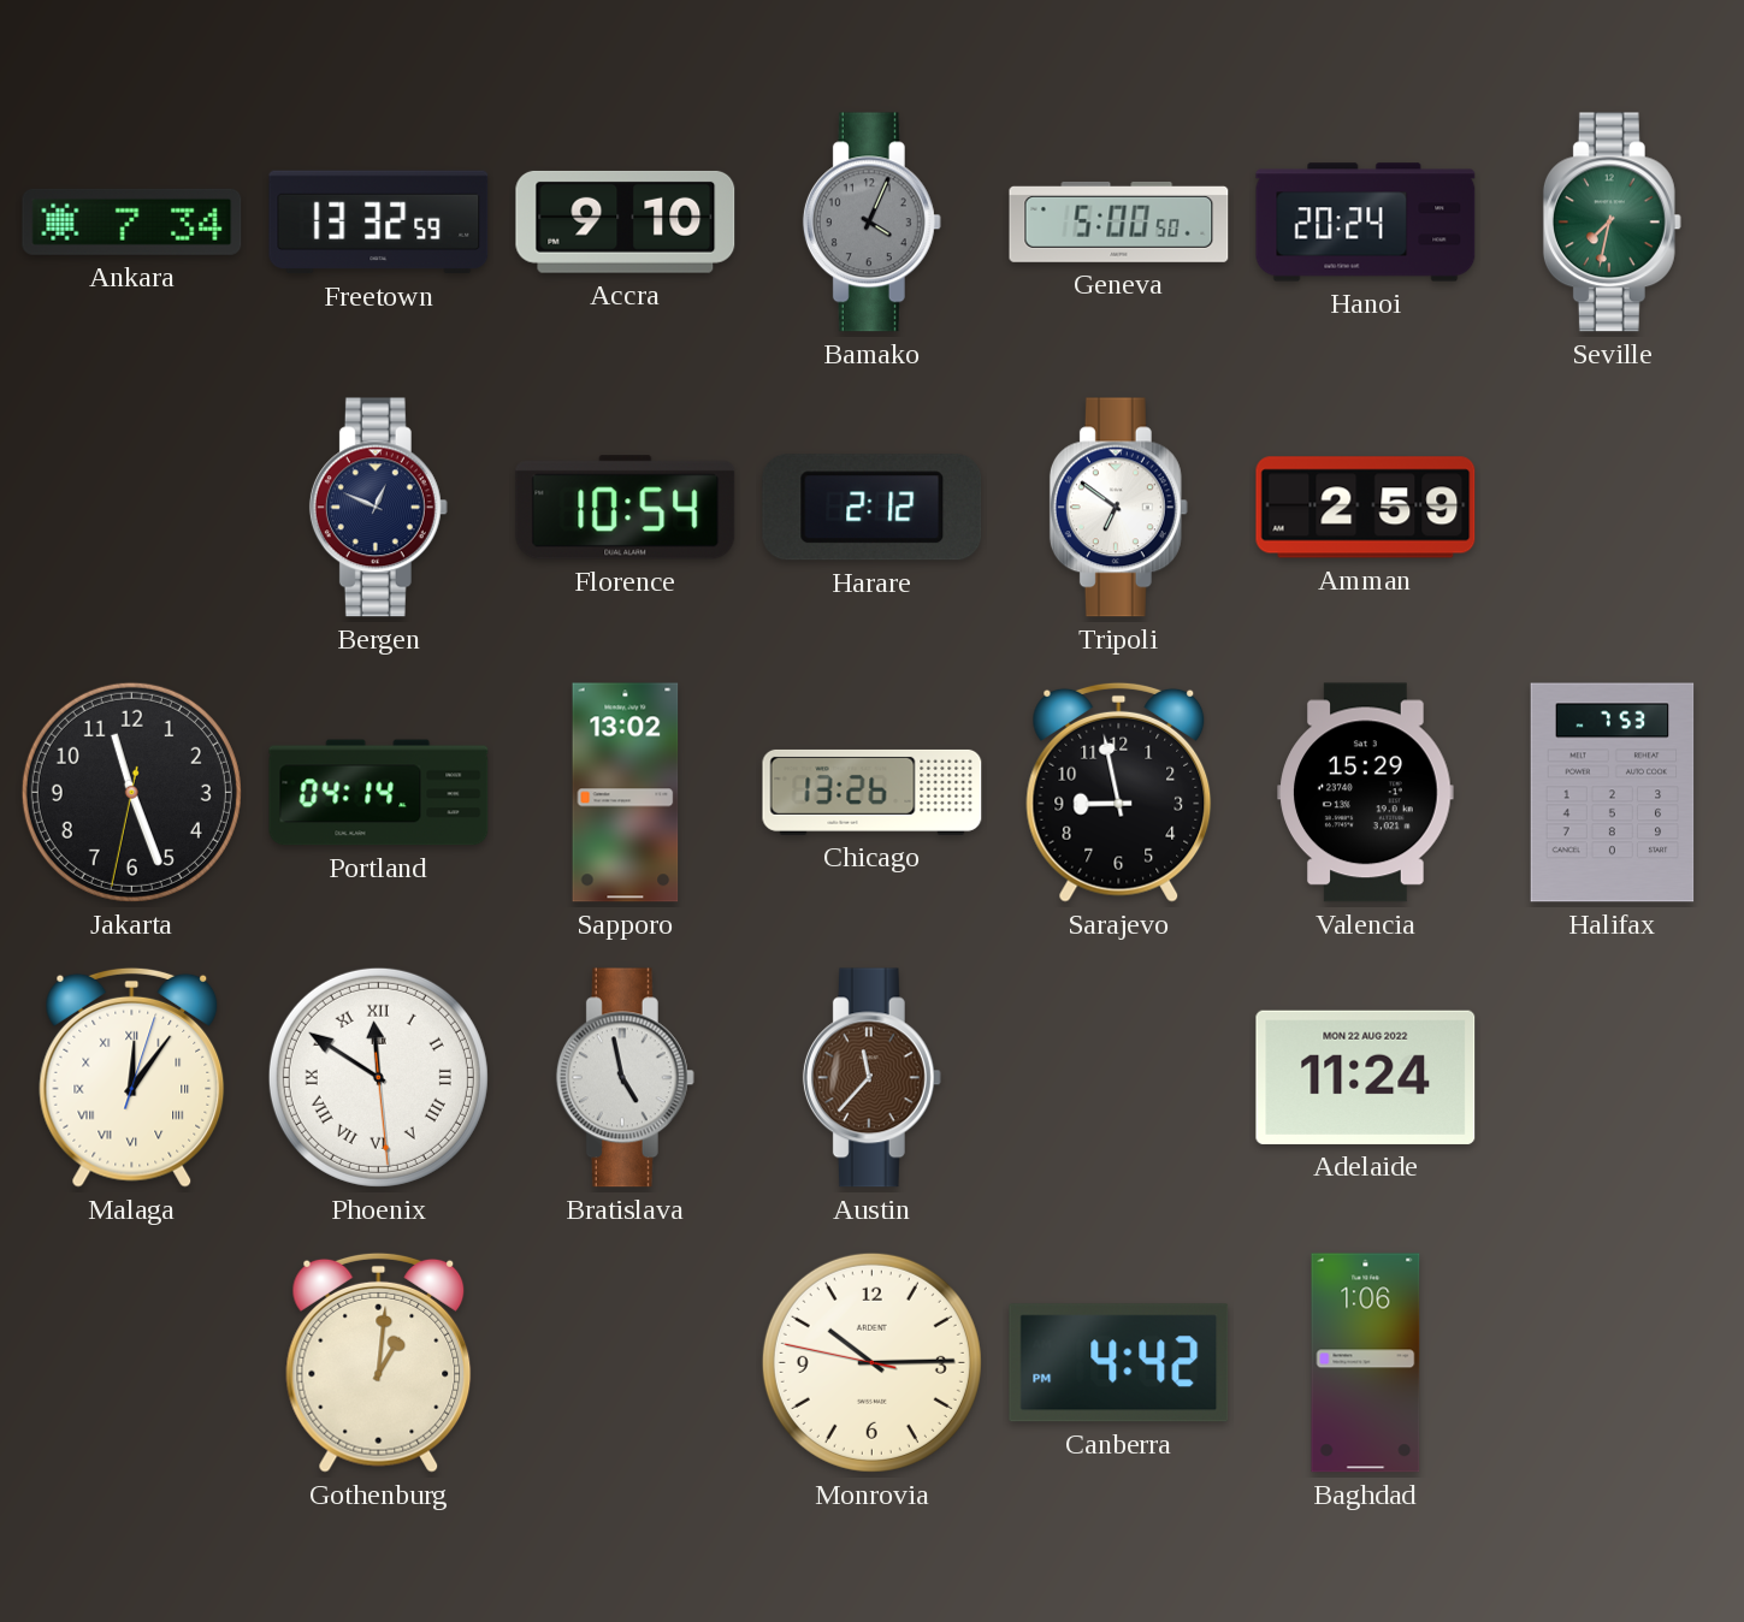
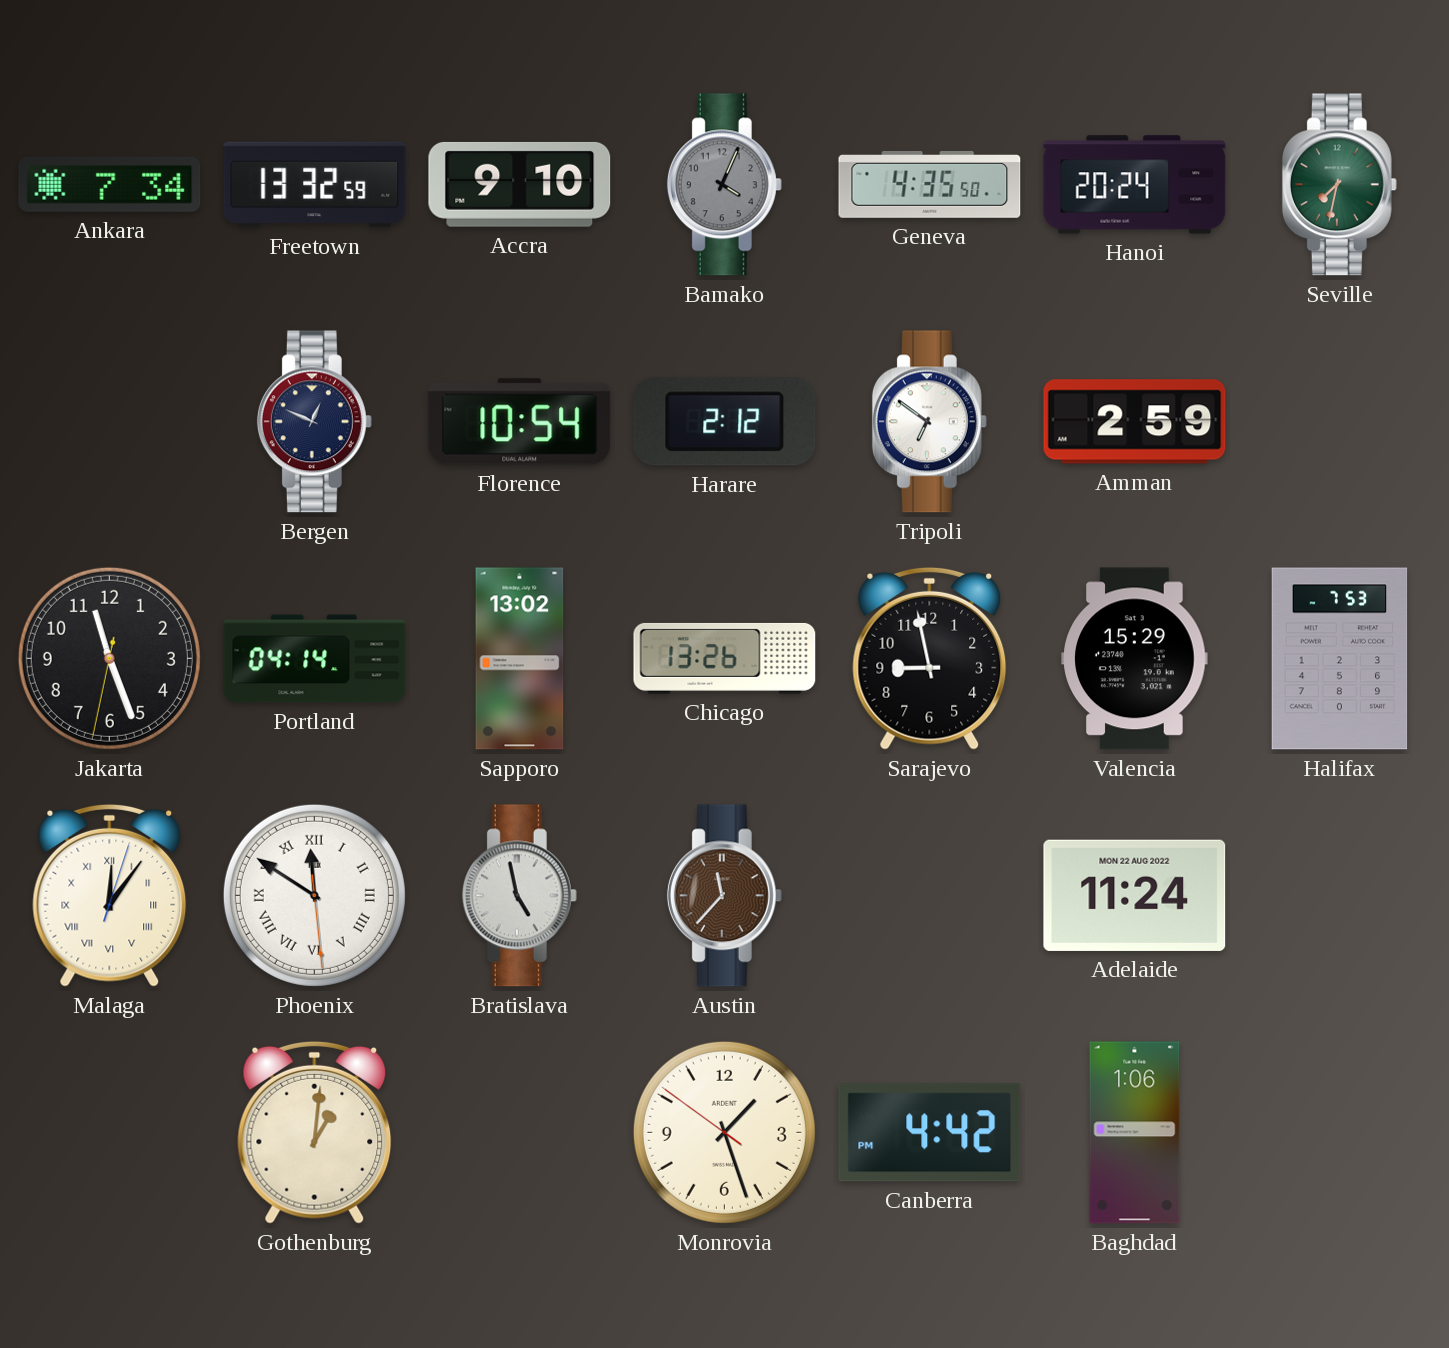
Geneva: 5:00 -> 4:35
Monrovia: 10:14 -> 1:26
